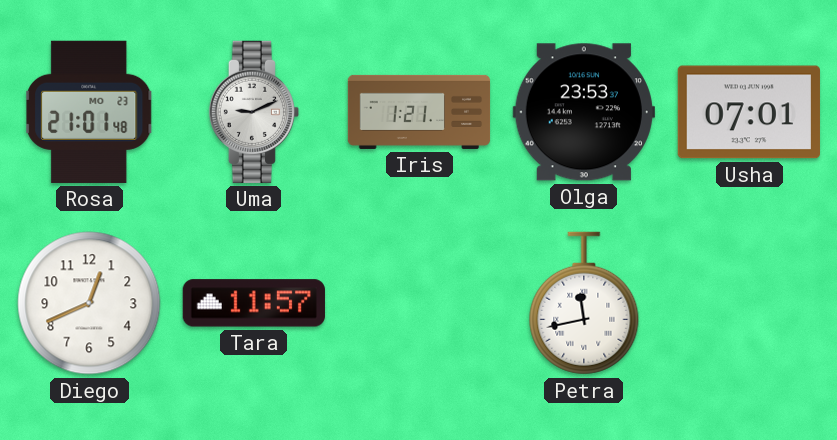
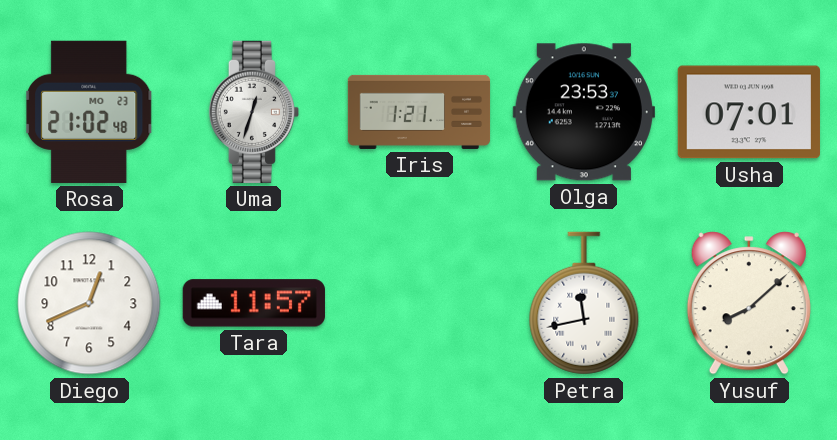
Rosa: 21:01 -> 21:02
Uma: 9:11 -> 12:33
Yusuf: none -> 8:08
